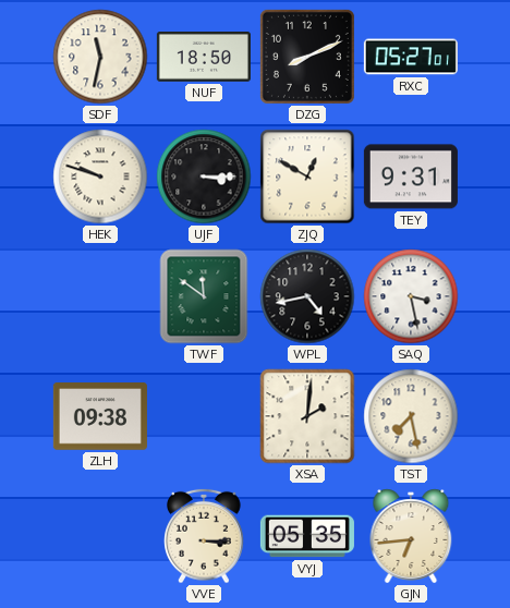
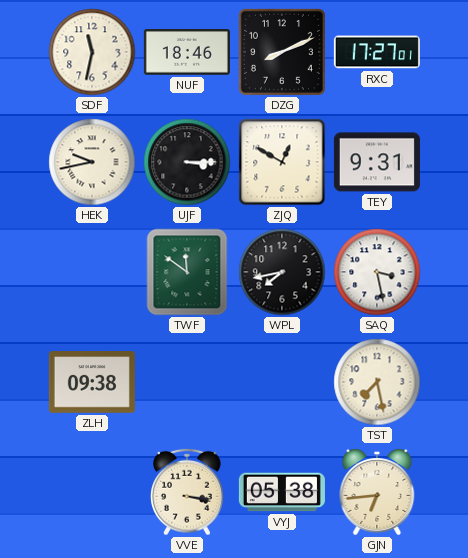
NUF: 18:50 -> 18:46
RXC: 05:27 -> 17:27
HEK: 9:48 -> 9:43
WPL: 4:43 -> 7:43
XSA: 2:01 -> none
VVE: 3:15 -> 3:17
VYJ: 05:35 -> 05:38
